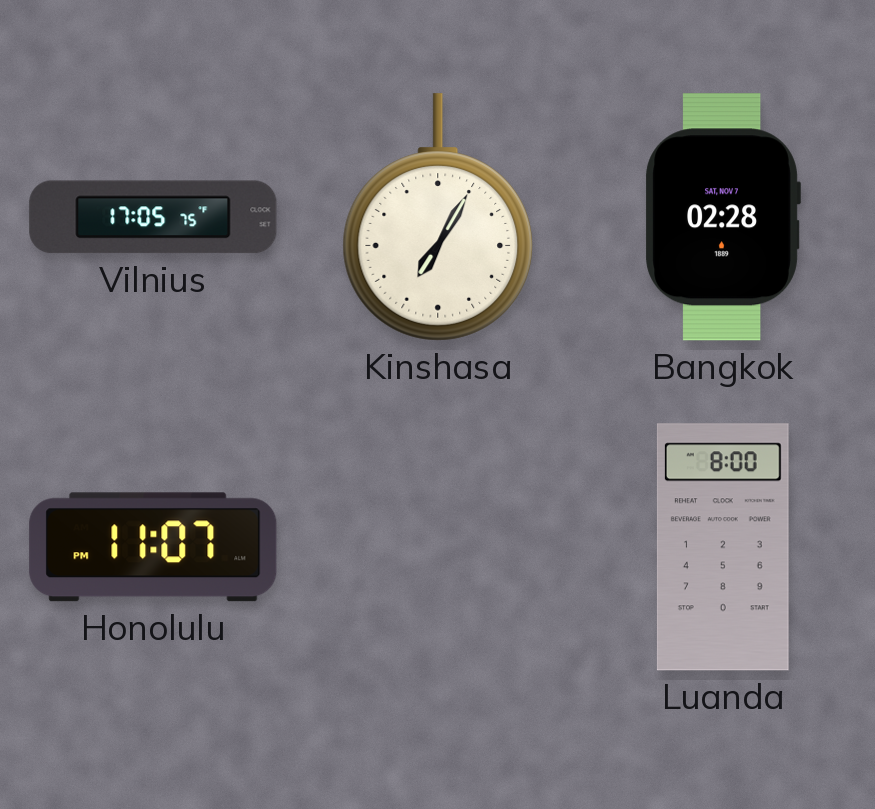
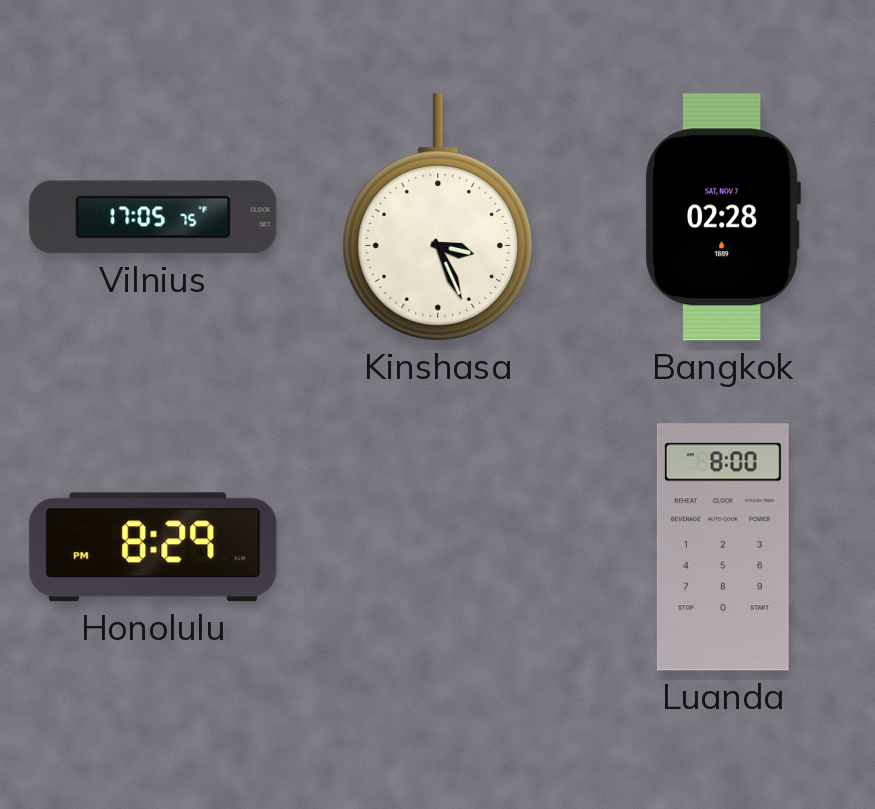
Kinshasa: 7:05 -> 3:26
Honolulu: 11:07 -> 8:29
